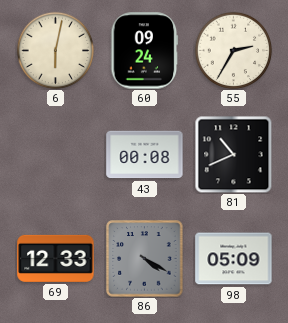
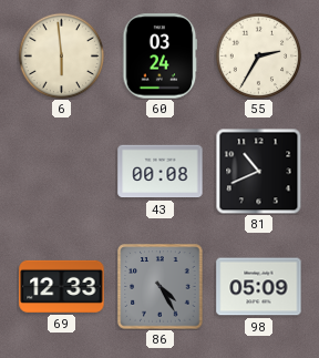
6: 6:02 -> 5:59
60: 09:24 -> 03:24
86: 4:20 -> 4:25
